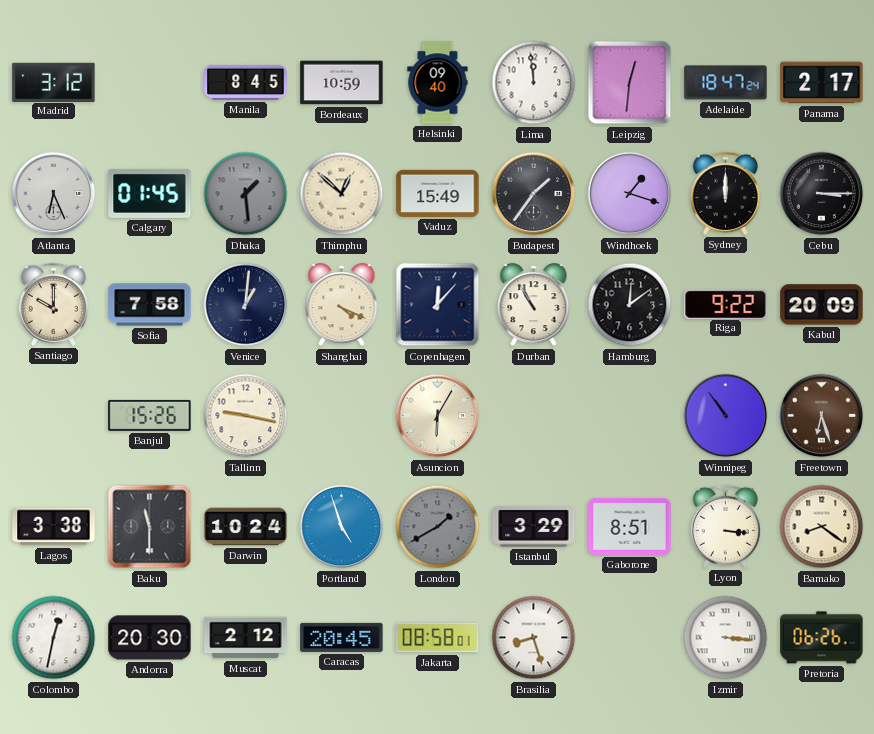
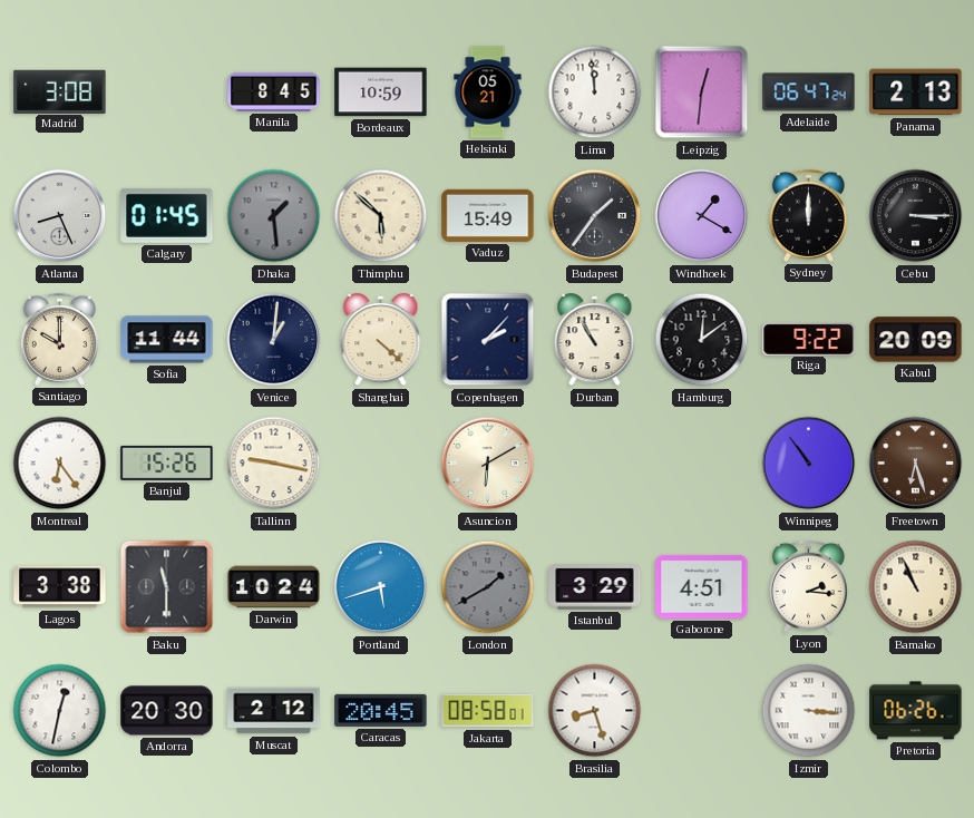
Madrid: 3:12 -> 3:08
Helsinki: 09:40 -> 05:21
Adelaide: 18:47 -> 06:47
Panama: 2:17 -> 2:13
Atlanta: 6:26 -> 8:26
Thimphu: 12:52 -> 5:52
Windhoek: 1:18 -> 1:20
Sofia: 7:58 -> 11:44
Shanghai: 4:19 -> 4:22
Copenhagen: 12:07 -> 2:07
Montreal: none -> 6:24
Asuncion: 6:05 -> 6:10
Portland: 4:57 -> 5:42
Gaborone: 8:51 -> 4:51
Lyon: 3:16 -> 2:16
Bamako: 8:21 -> 10:56
